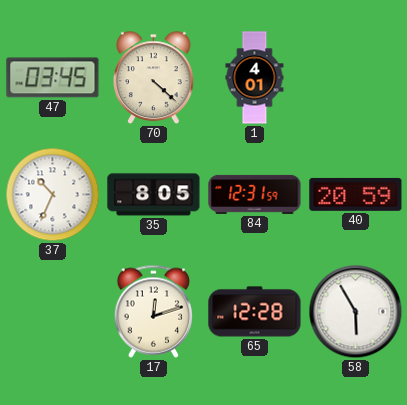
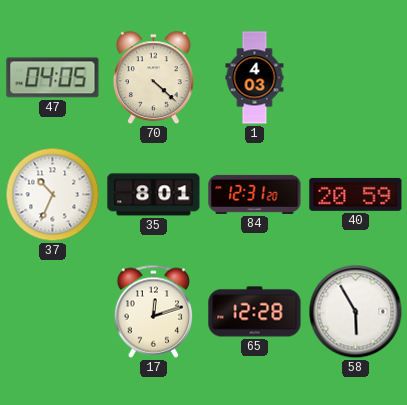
47: 03:45 -> 04:05
1: 4:01 -> 4:03
35: 8:05 -> 8:01
84: 12:31:59 -> 12:31:20
